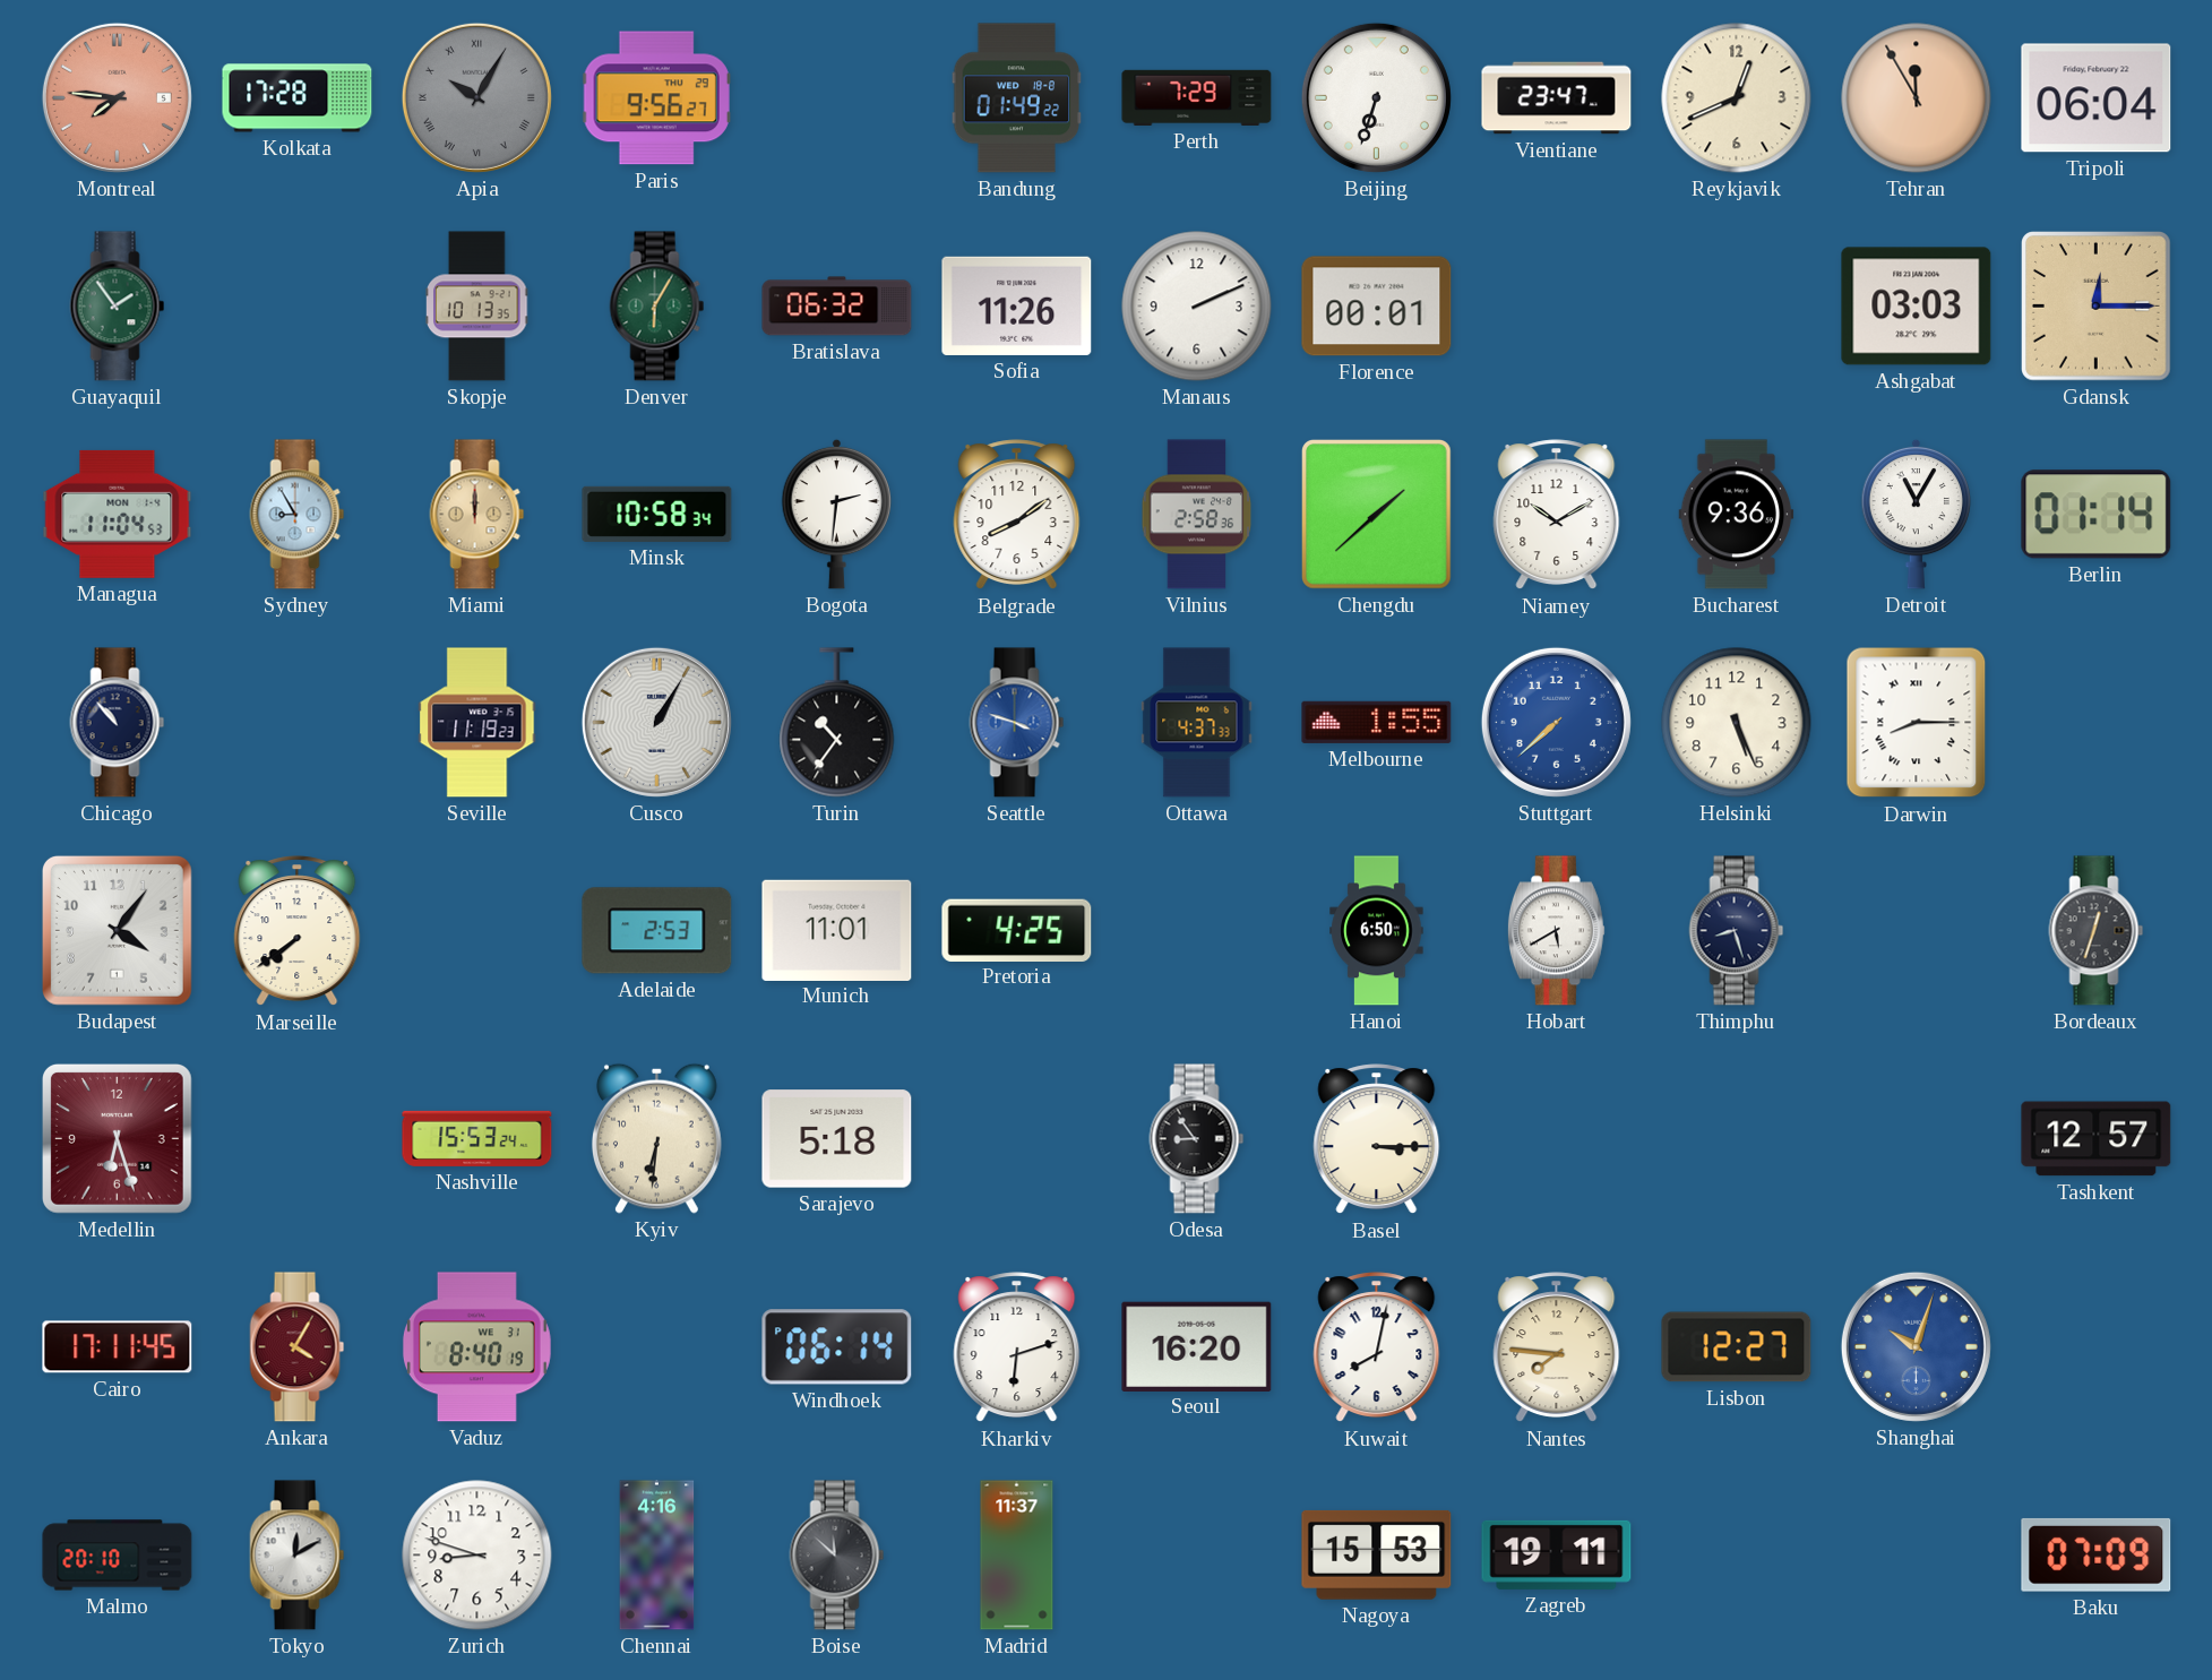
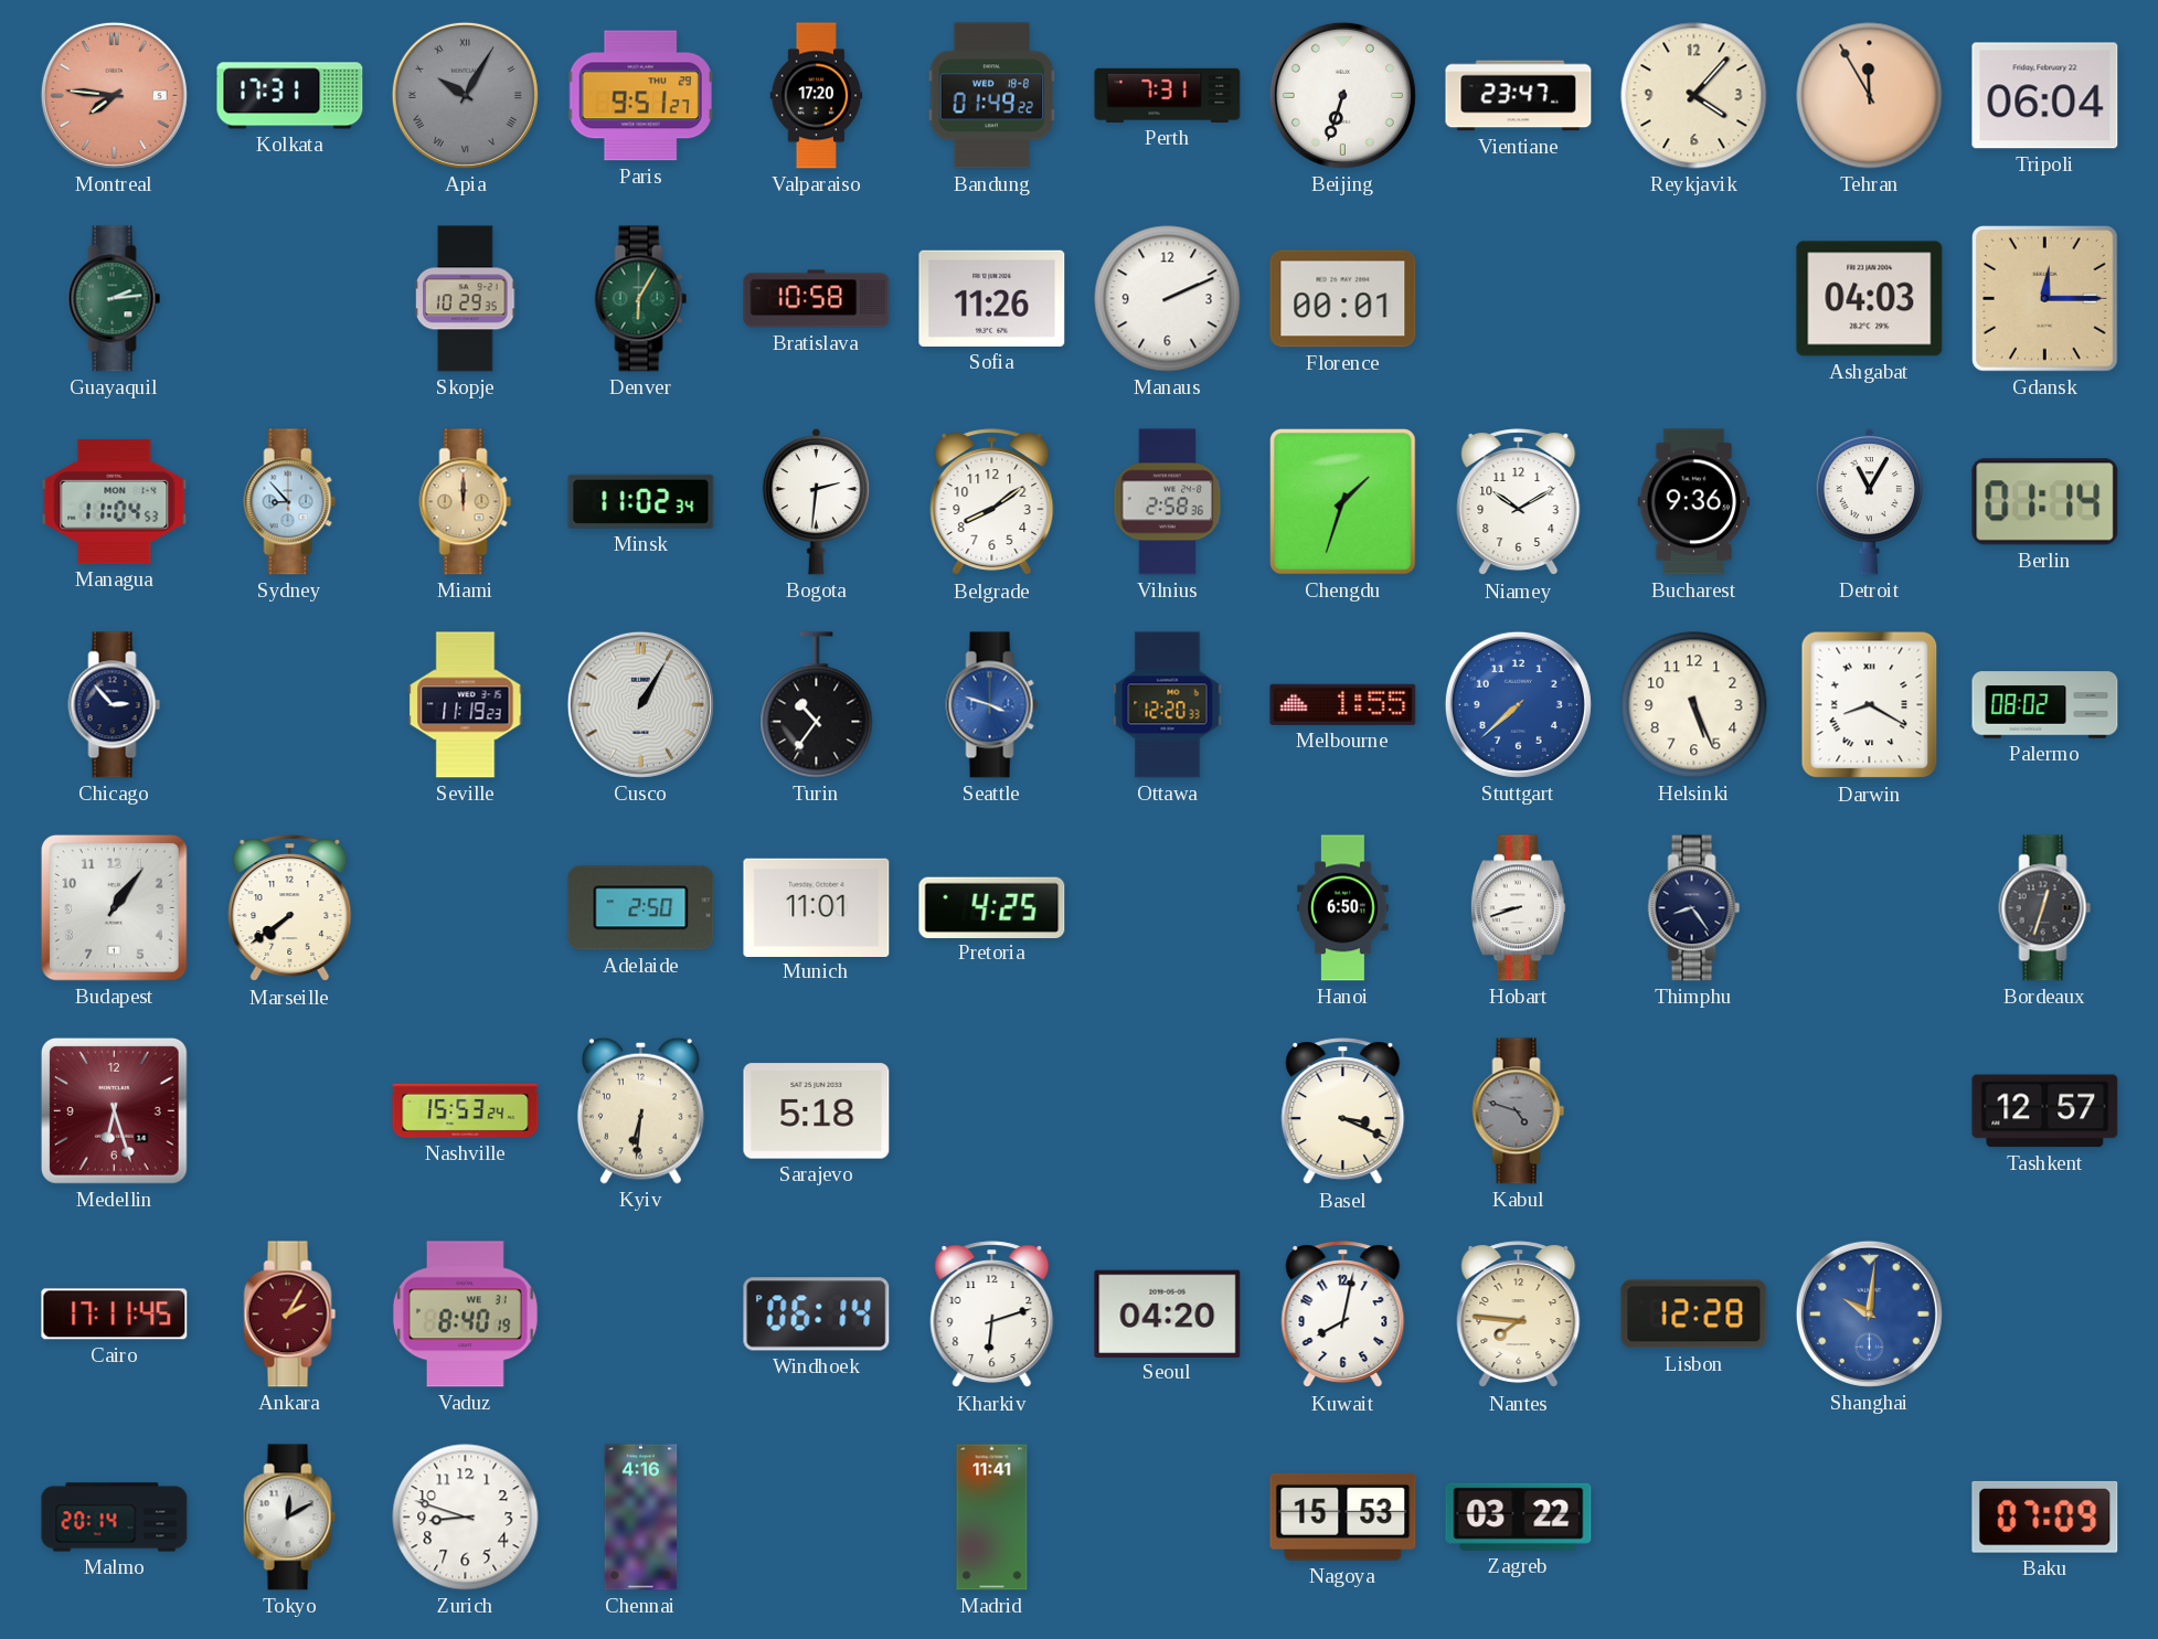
Kolkata: 17:28 -> 17:31
Paris: 9:56 -> 9:51
Valparaiso: none -> 17:20
Perth: 7:29 -> 7:31
Reykjavik: 12:41 -> 4:07
Guayaquil: 1:54 -> 2:14
Skopje: 10:13 -> 10:29
Bratislava: 06:32 -> 10:58
Ashgabat: 03:03 -> 04:03
Sydney: 8:55 -> 8:53
Minsk: 10:58 -> 11:02
Chengdu: 1:38 -> 1:33
Chicago: 10:53 -> 2:53
Ottawa: 4:37 -> 12:20
Darwin: 8:15 -> 8:20
Palermo: none -> 08:02
Budapest: 4:06 -> 1:06
Adelaide: 2:53 -> 2:50
Hobart: 5:40 -> 8:42
Thimphu: 8:27 -> 8:24
Odesa: 8:54 -> none
Basel: 3:15 -> 3:19
Kabul: none -> 4:48
Ankara: 4:05 -> 2:05
Seoul: 16:20 -> 04:20
Lisbon: 12:27 -> 12:28
Shanghai: 10:03 -> 10:01
Malmo: 20:10 -> 20:14
Boise: 11:52 -> none
Madrid: 11:37 -> 11:41
Zagreb: 19:11 -> 03:22
